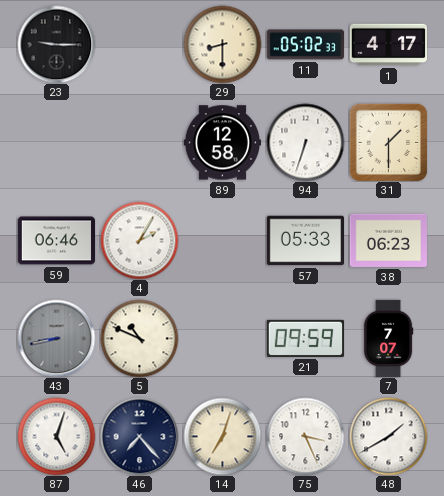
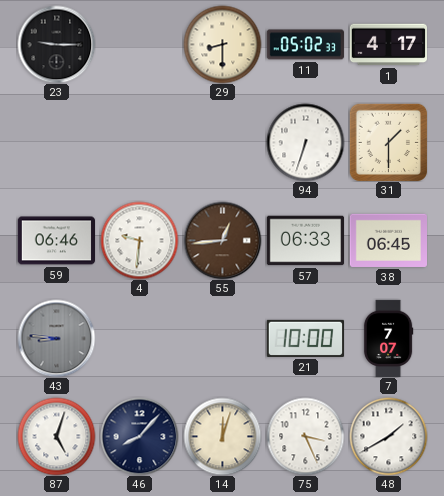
89: 12:58 -> none
4: 2:05 -> 9:31
55: none -> 12:44
57: 05:33 -> 06:33
38: 06:23 -> 06:45
43: 8:43 -> 8:46
5: 10:49 -> none
21: 09:59 -> 10:00
46: 7:23 -> 8:07
14: 7:03 -> 12:03
